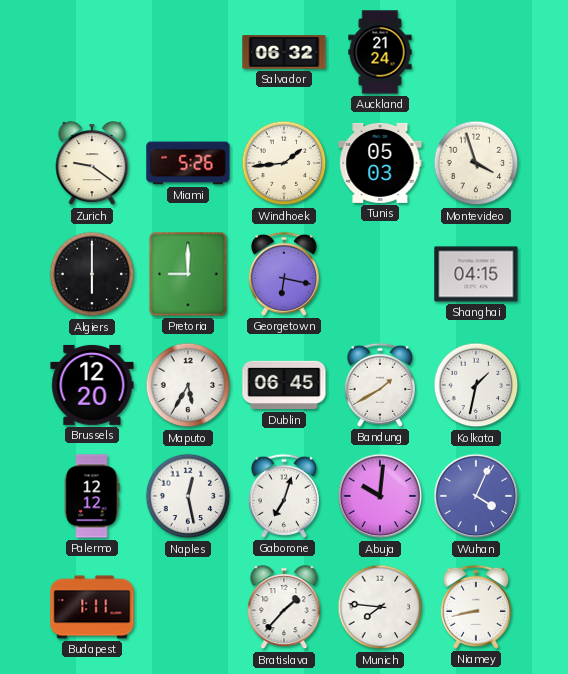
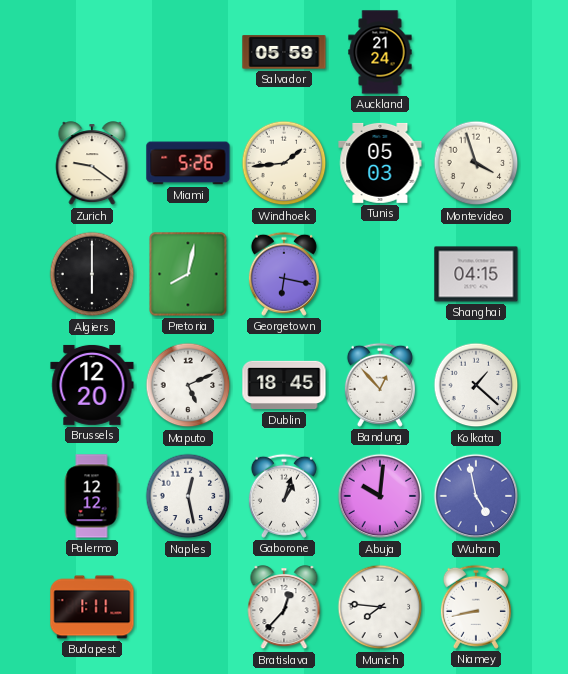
Salvador: 06:32 -> 05:59
Pretoria: 9:00 -> 8:02
Maputo: 5:35 -> 5:11
Dublin: 06:45 -> 18:45
Bandung: 1:40 -> 12:53
Kolkata: 1:32 -> 1:22
Gaborone: 7:03 -> 1:03
Wuhan: 4:04 -> 4:58
Bratislava: 1:37 -> 12:37
